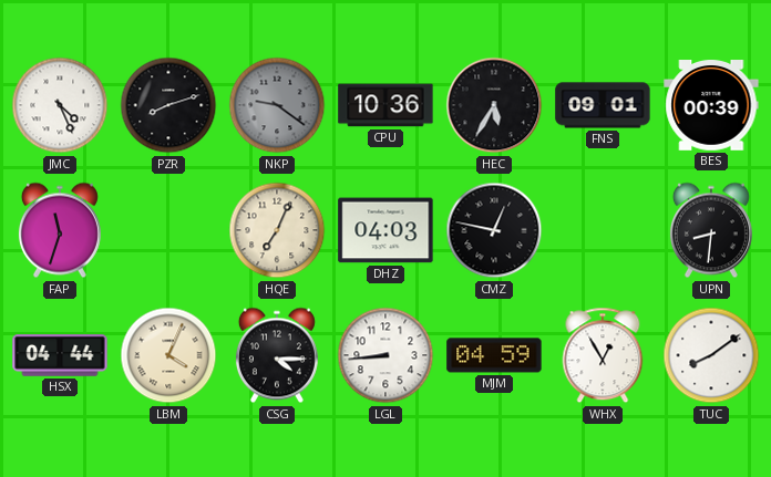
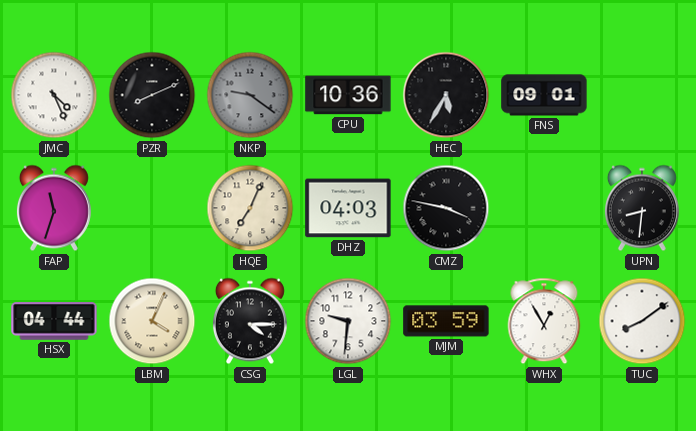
PZR: 8:12 -> 8:11
BES: 00:39 -> none
CMZ: 12:47 -> 3:47
LGL: 8:44 -> 9:31
MJM: 04:59 -> 03:59
